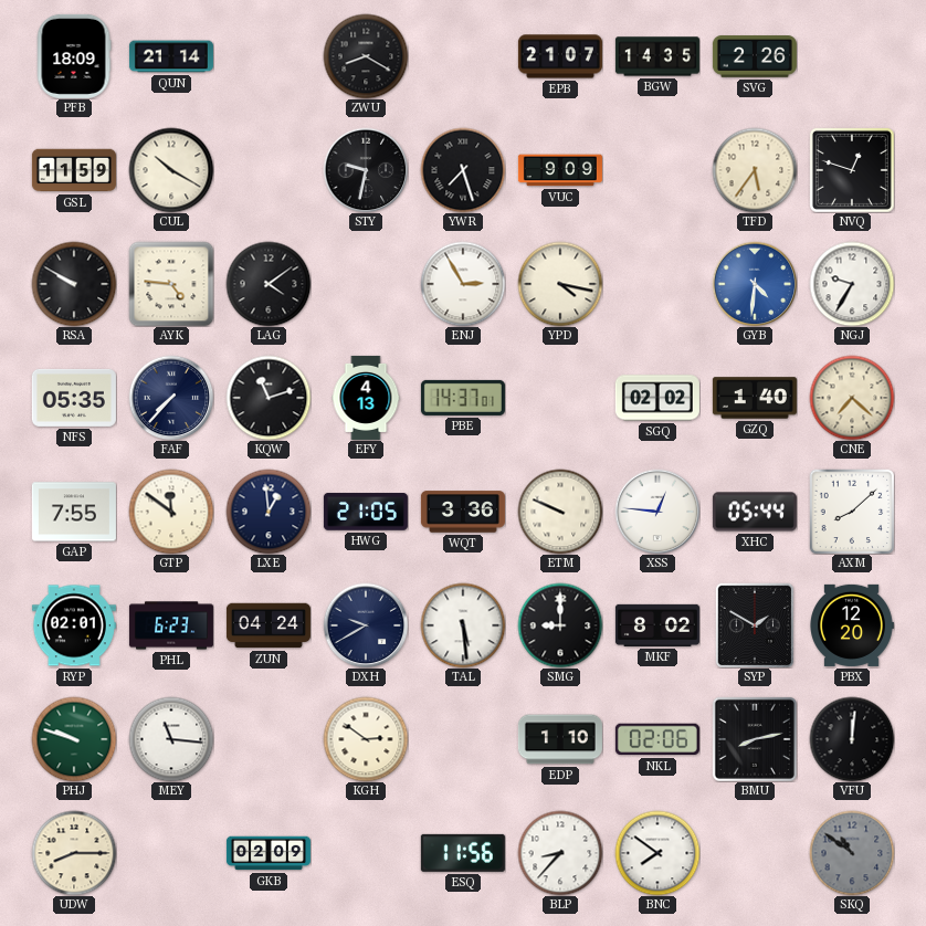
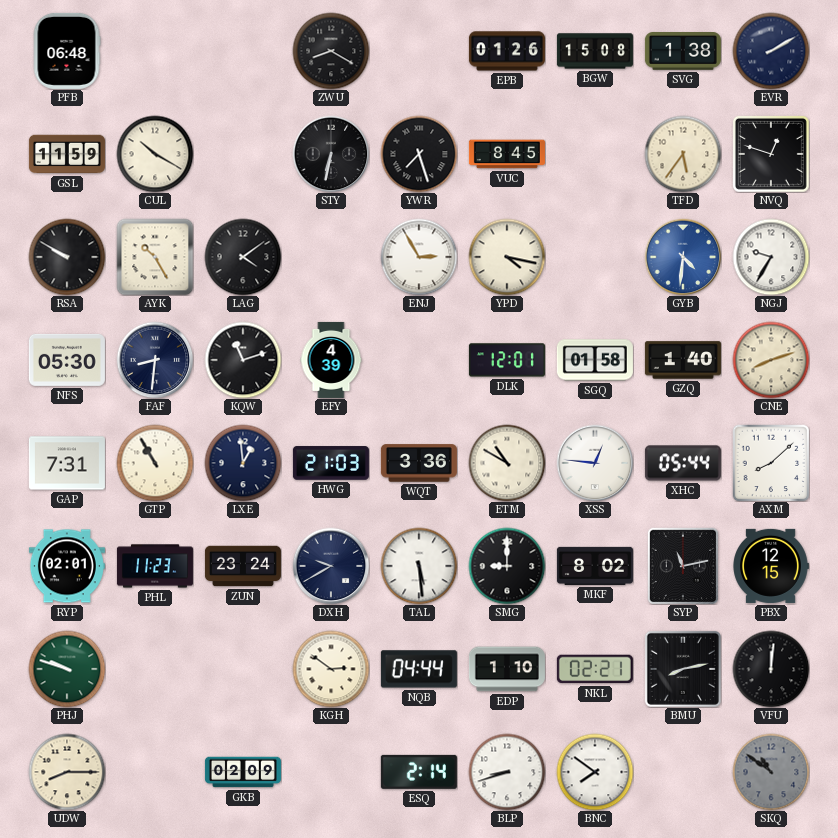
PFB: 18:09 -> 06:48
QUN: 21:14 -> none
EPB: 21:07 -> 01:26
BGW: 14:35 -> 15:08
SVG: 2:26 -> 1:38
EVR: none -> 2:10
STY: 9:32 -> 6:32
VUC: 9:09 -> 8:45
AYK: 4:46 -> 10:25
NFS: 05:35 -> 05:30
FAF: 7:37 -> 8:31
EFY: 4:13 -> 4:39
PBE: 14:37 -> none
DLK: none -> 12:01
SGQ: 02:02 -> 01:58
CNE: 7:22 -> 8:12
GAP: 7:55 -> 7:31
GTP: 11:51 -> 10:55
HWG: 21:05 -> 21:03
ETM: 9:49 -> 10:50
PHL: 6:23 -> 11:23
ZUN: 04:24 -> 23:24
SYP: 1:50 -> 11:13
PBX: 12:20 -> 12:15
MEY: 11:16 -> none
NQB: none -> 04:44
NKL: 02:06 -> 02:21
ESQ: 11:56 -> 2:14
BLP: 8:37 -> 8:42
